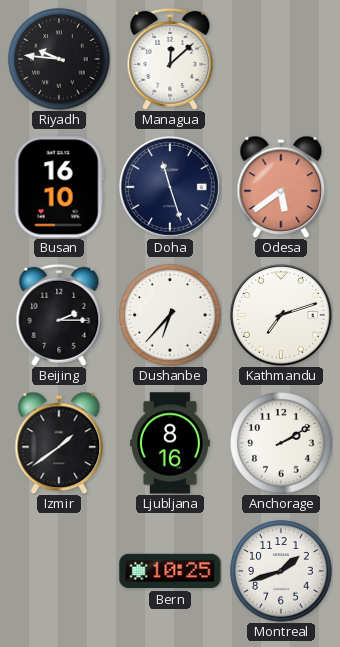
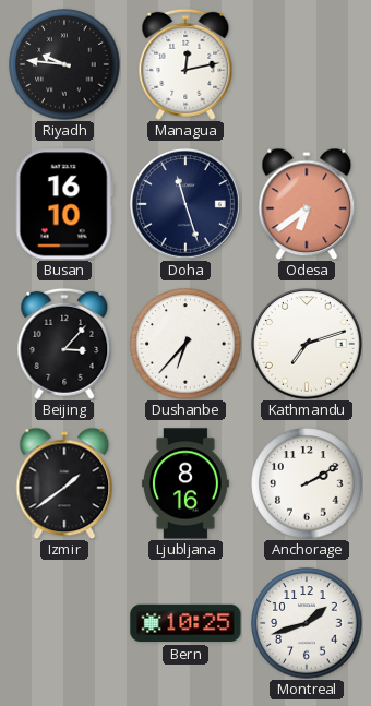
Managua: 12:08 -> 12:13
Odesa: 5:39 -> 6:39
Beijing: 2:15 -> 3:07
